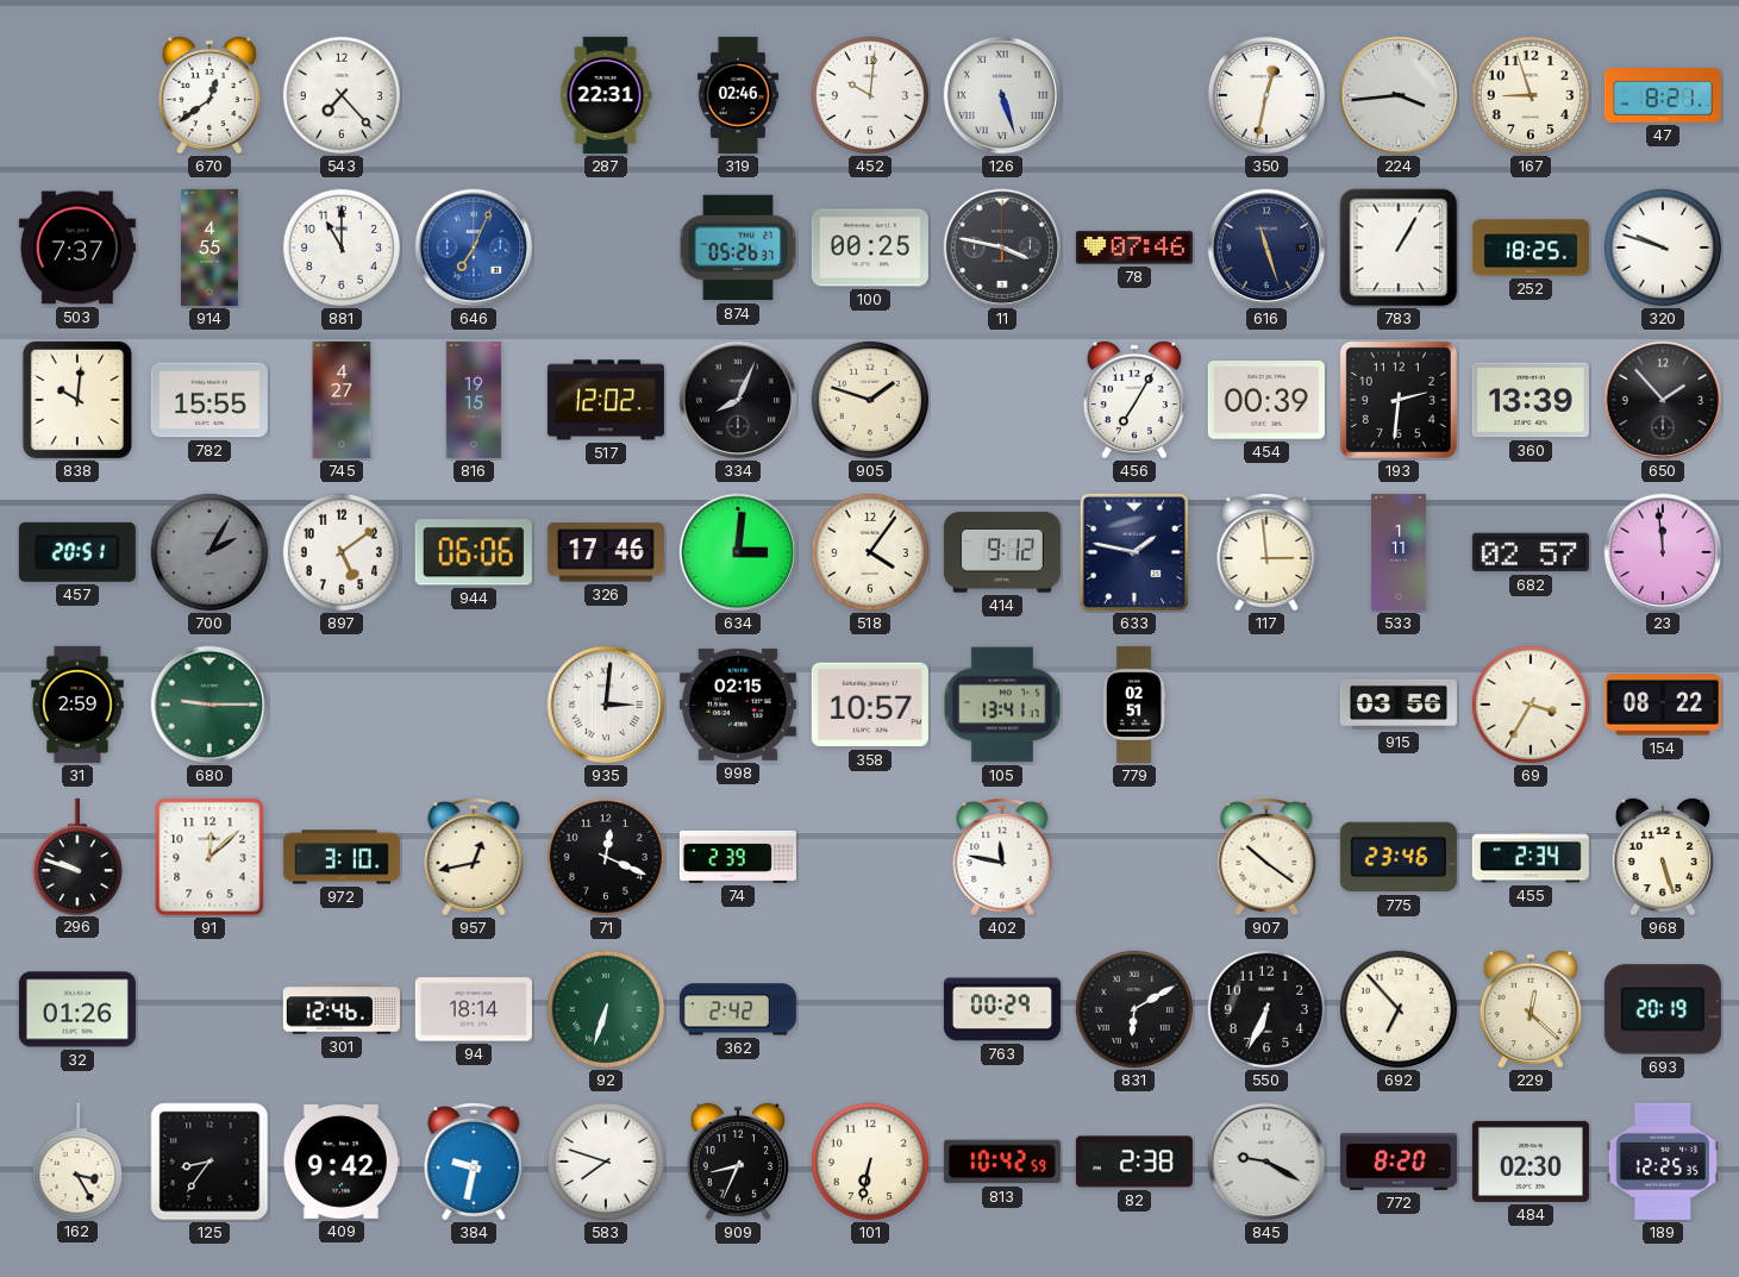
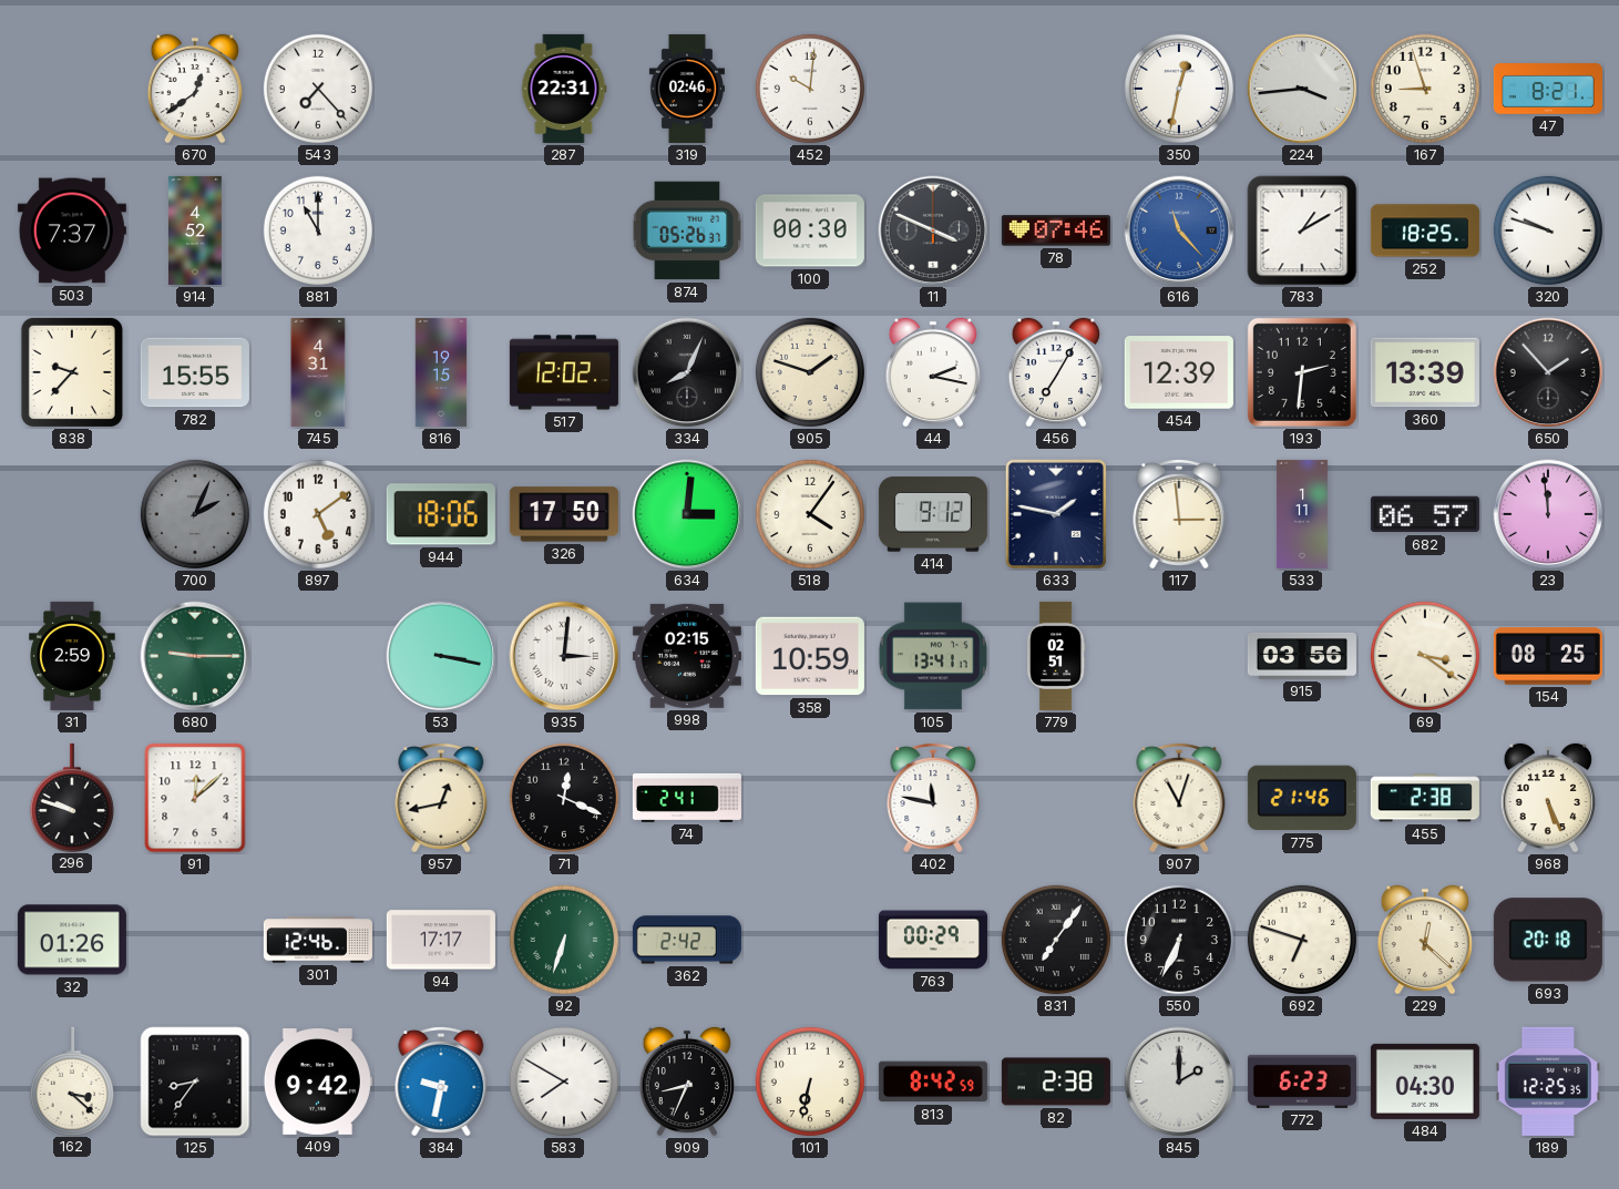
126: 5:27 -> none
914: 4:55 -> 4:52
646: 7:04 -> none
100: 00:25 -> 00:30
11: 3:47 -> 3:49
616: 11:27 -> 11:23
616 dial: navy -> blue
783: 1:05 -> 1:10
838: 10:01 -> 9:37
745: 4:27 -> 4:31
44: none -> 2:17
454: 00:39 -> 12:39
457: 20:51 -> none
700: 2:05 -> 2:04
944: 06:06 -> 18:06
326: 17:46 -> 17:50
682: 02:57 -> 06:57
53: none -> 3:17
358: 10:57 -> 10:59
69: 3:35 -> 3:21
154: 08:22 -> 08:25
972: 3:10 -> none
74: 2:39 -> 2:41
907: 10:21 -> 11:03
775: 23:46 -> 21:46
455: 2:34 -> 2:38
968: 5:27 -> 5:26
94: 18:14 -> 17:17
831: 6:10 -> 7:06
692: 6:53 -> 6:48
693: 20:19 -> 20:18
162: 3:25 -> 3:22
583: 7:48 -> 7:50
813: 10:42 -> 8:42
845: 9:20 -> 2:00
772: 8:20 -> 6:23
484: 02:30 -> 04:30
